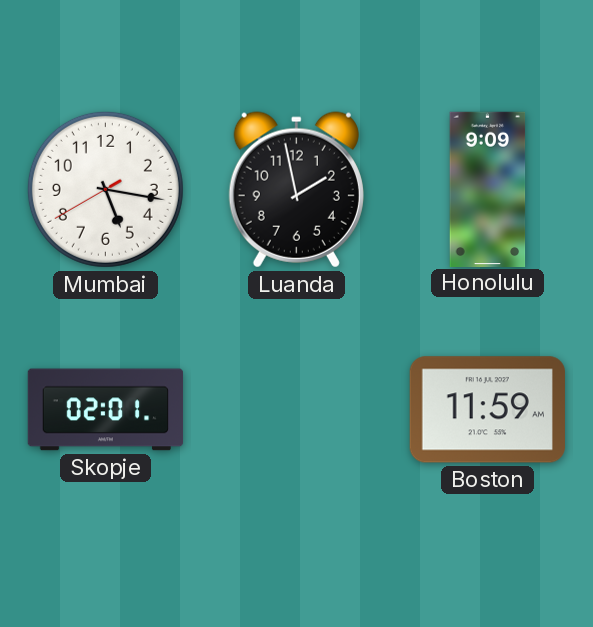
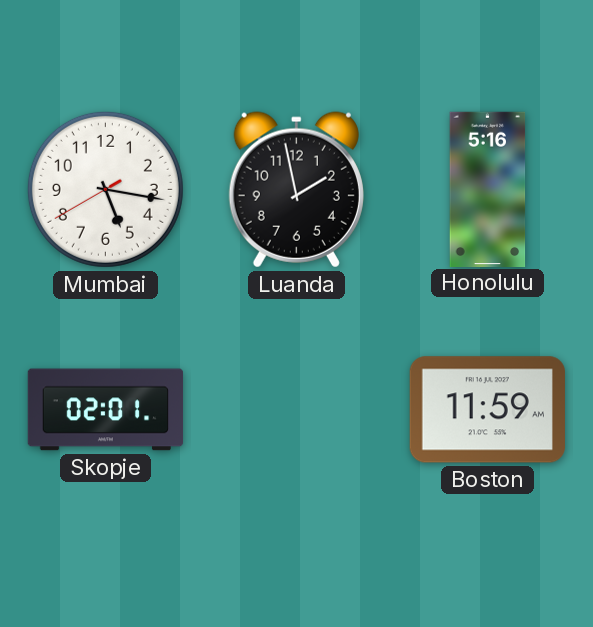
Honolulu: 9:09 -> 5:16
